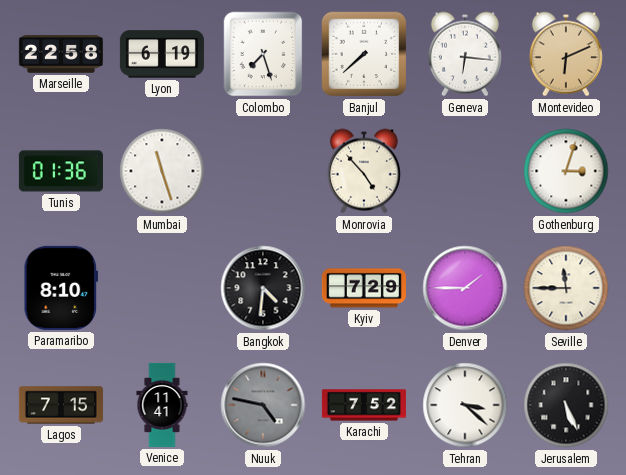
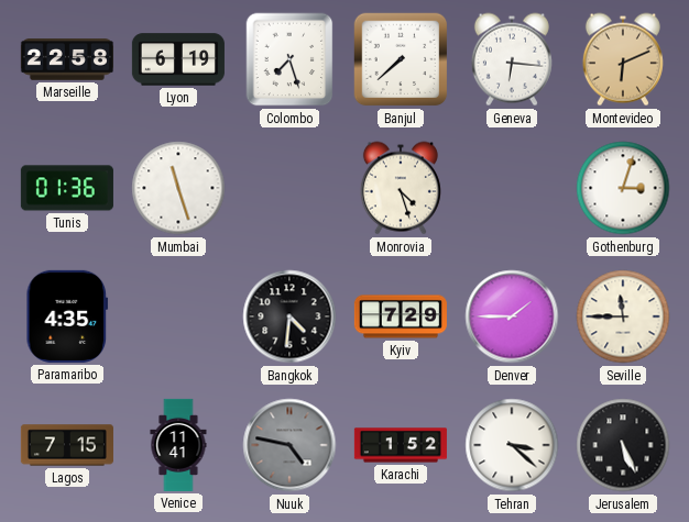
Monrovia: 4:53 -> 4:27
Paramaribo: 8:10 -> 4:35
Karachi: 7:52 -> 1:52
